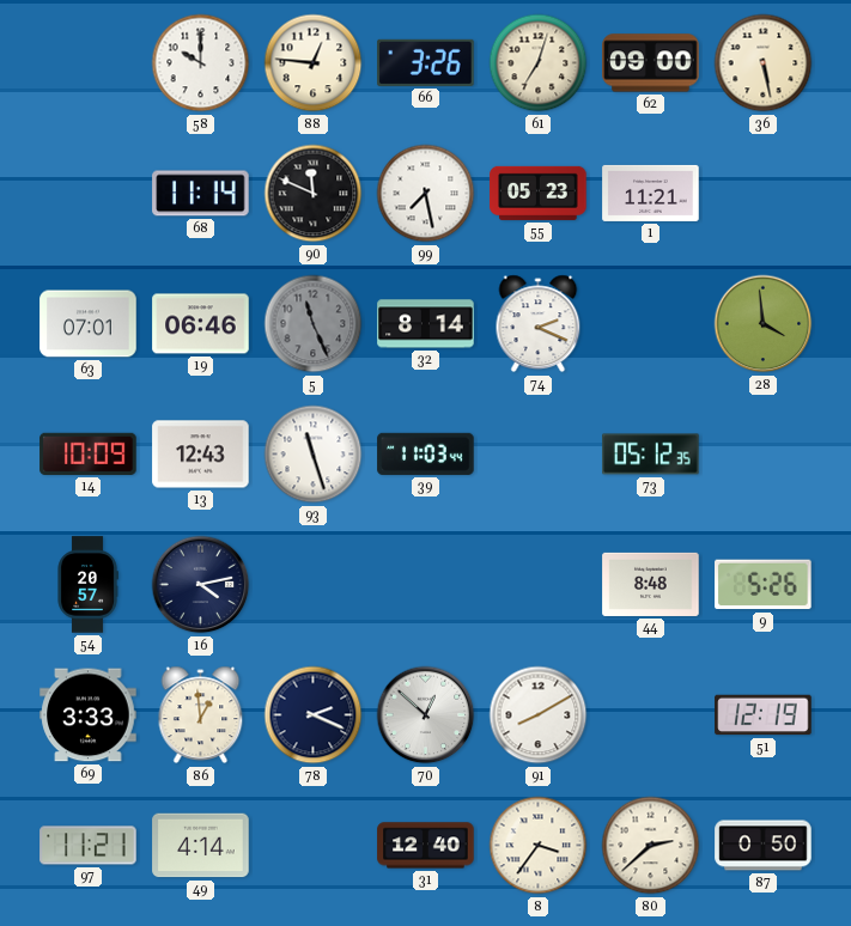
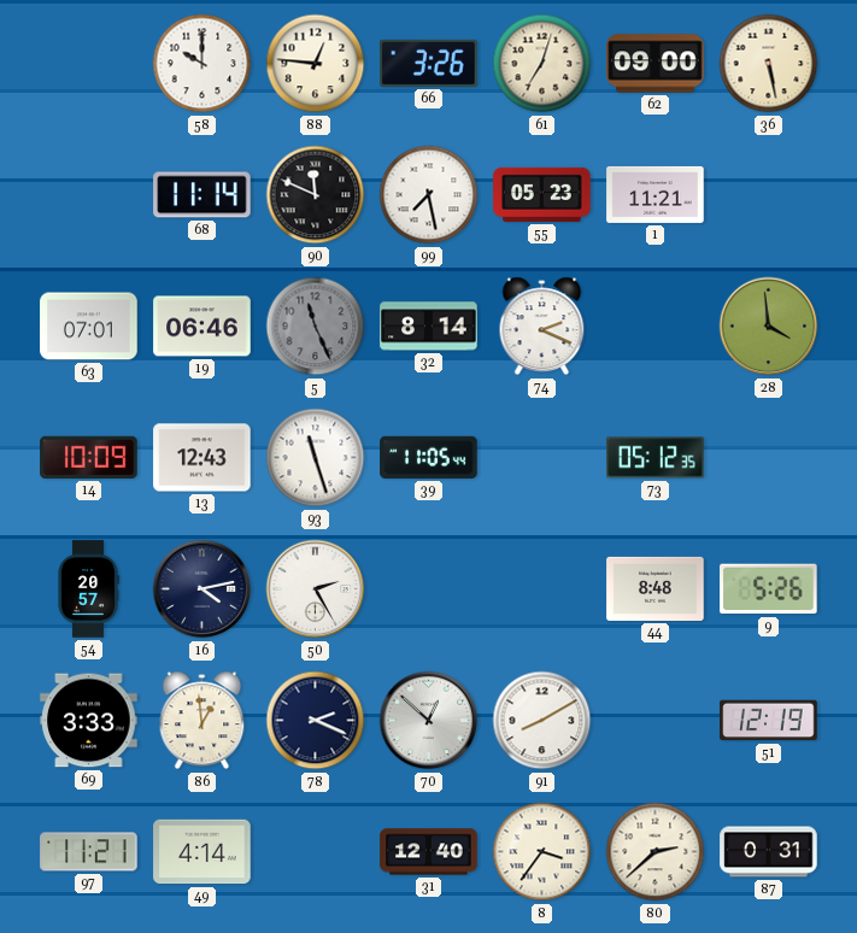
39: 11:03 -> 11:05
50: none -> 2:25
87: 0:50 -> 0:31
